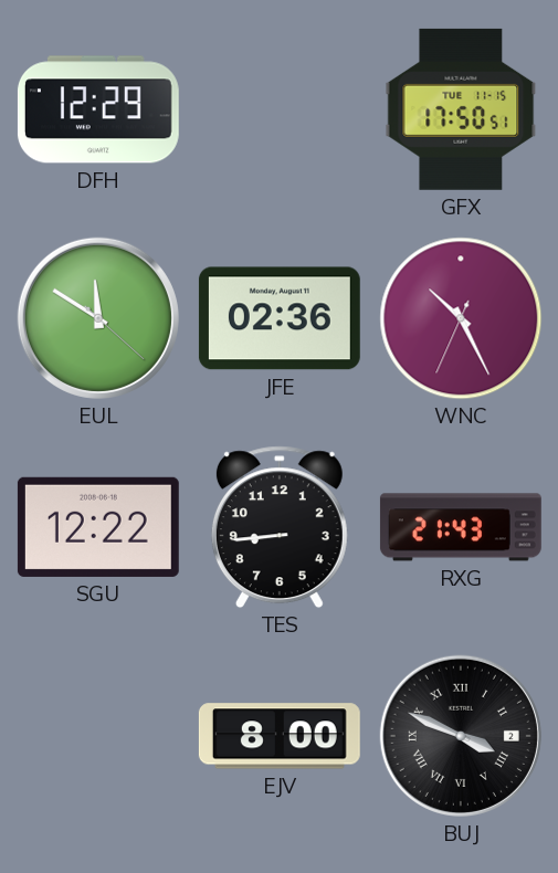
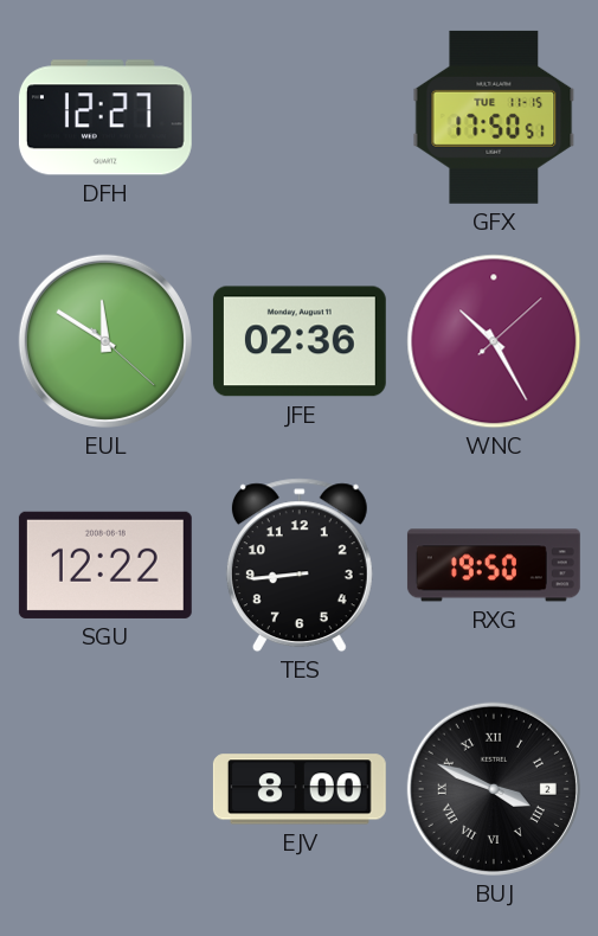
DFH: 12:29 -> 12:27
WNC: 10:25:34 -> 10:25:08
RXG: 21:43 -> 19:50
